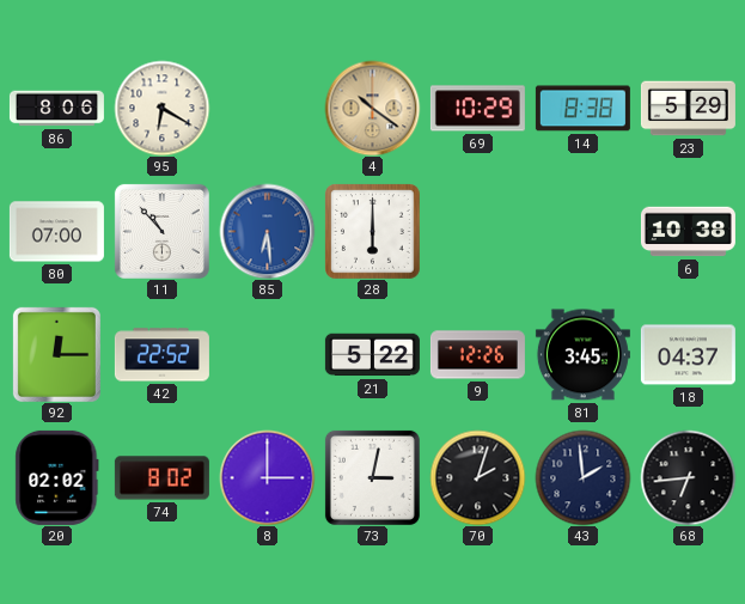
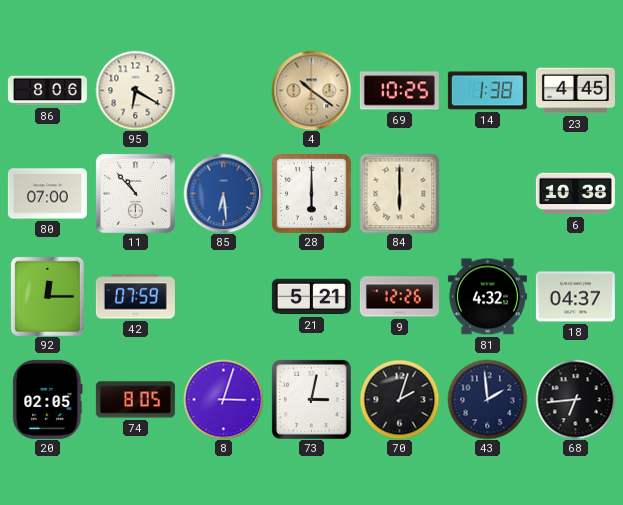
69: 10:29 -> 10:25
14: 8:38 -> 1:38
23: 5:29 -> 4:45
84: none -> 6:00
42: 22:52 -> 07:59
21: 5:22 -> 5:21
81: 3:45 -> 4:32
20: 02:02 -> 02:05
74: 8:02 -> 8:05
8: 3:00 -> 3:03
